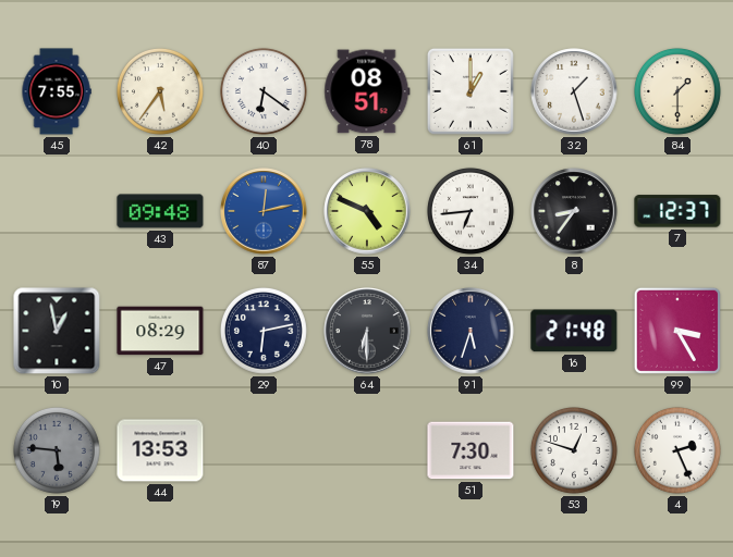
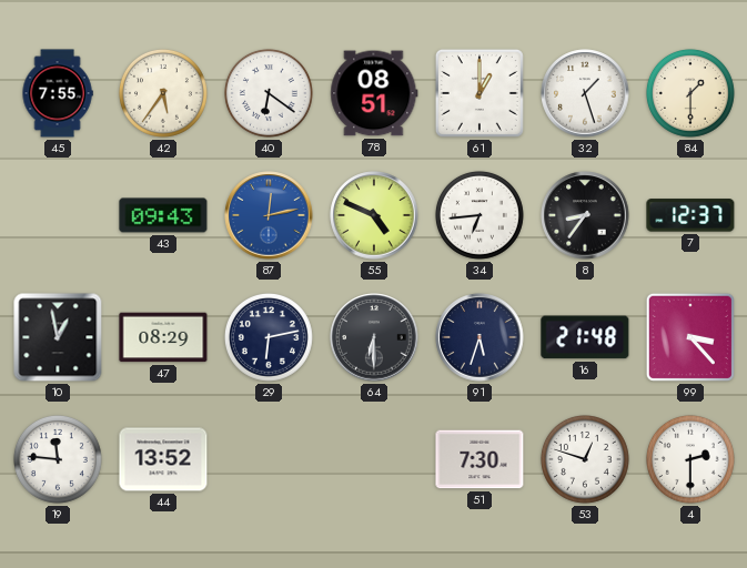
43: 09:48 -> 09:43
99: 3:25 -> 3:23
19: 5:46 -> 11:46
19 dial: grey -> white
44: 13:53 -> 13:52
4: 2:26 -> 2:30
